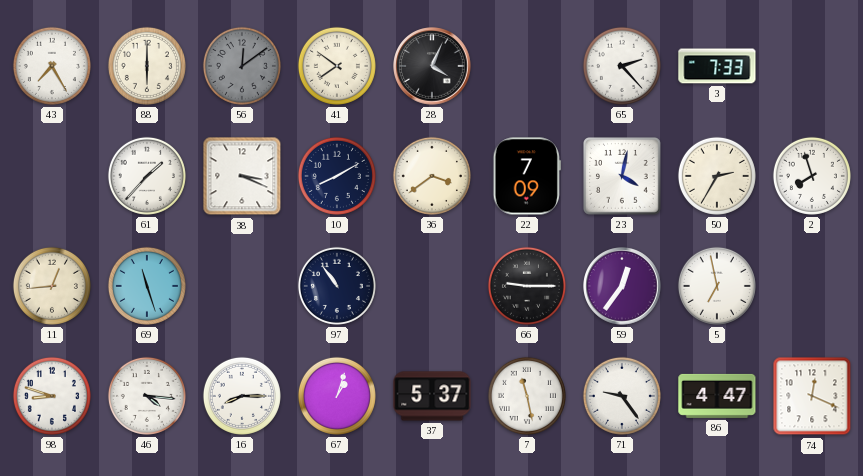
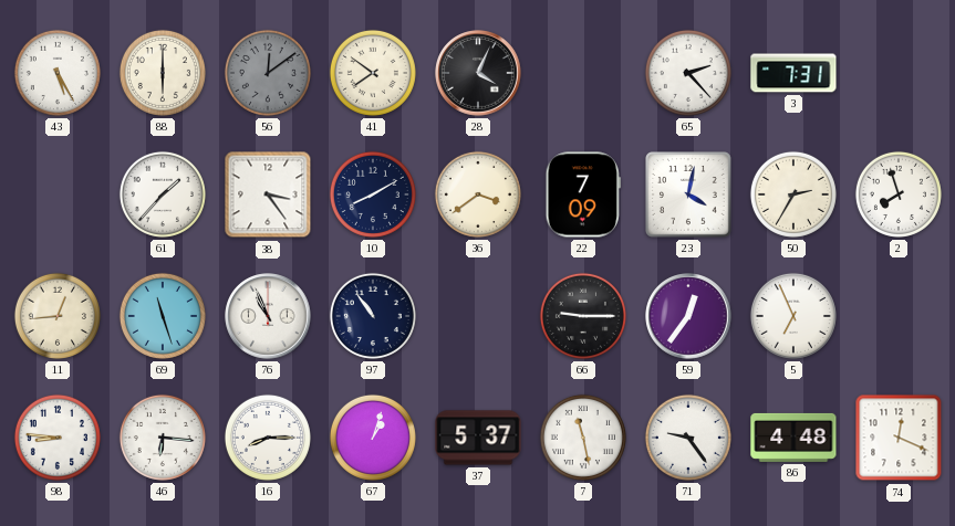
43: 7:25 -> 5:25
3: 7:33 -> 7:31
38: 3:19 -> 3:24
76: none -> 10:56
5: 6:58 -> 6:56
98: 8:48 -> 8:46
46: 4:16 -> 6:16
86: 4:47 -> 4:48
